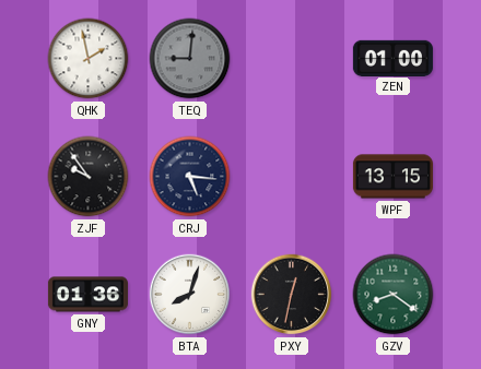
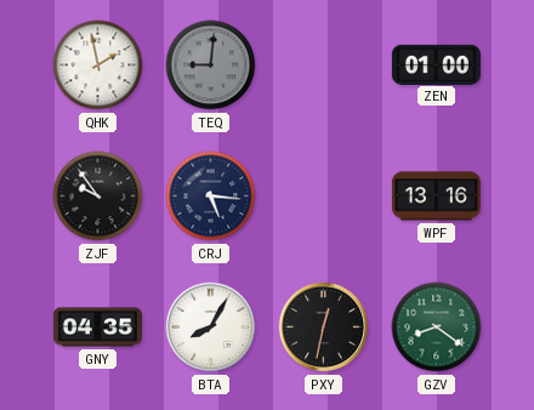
WPF: 13:15 -> 13:16
GNY: 01:36 -> 04:35
BTA: 8:03 -> 8:05
